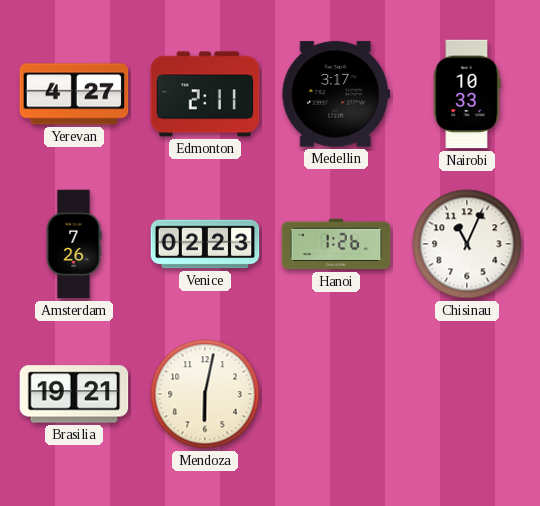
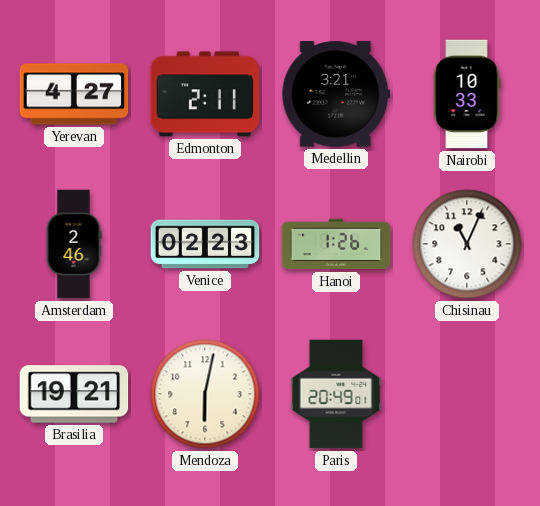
Medellin: 3:17 -> 3:21
Amsterdam: 7:26 -> 2:46
Paris: none -> 20:49
